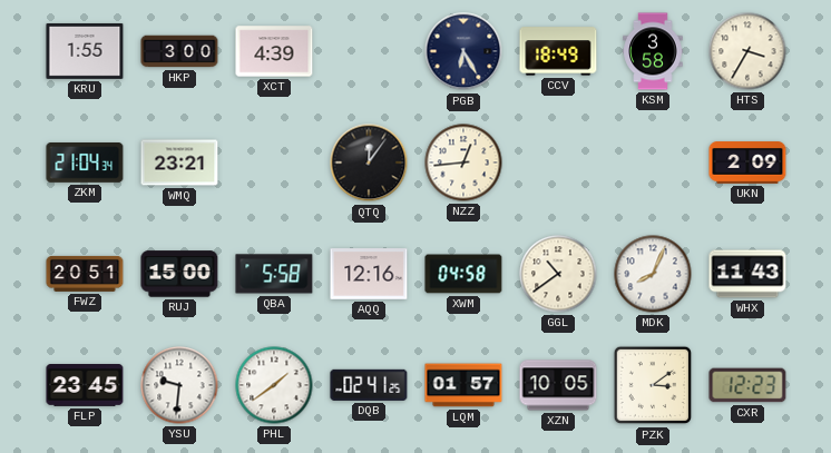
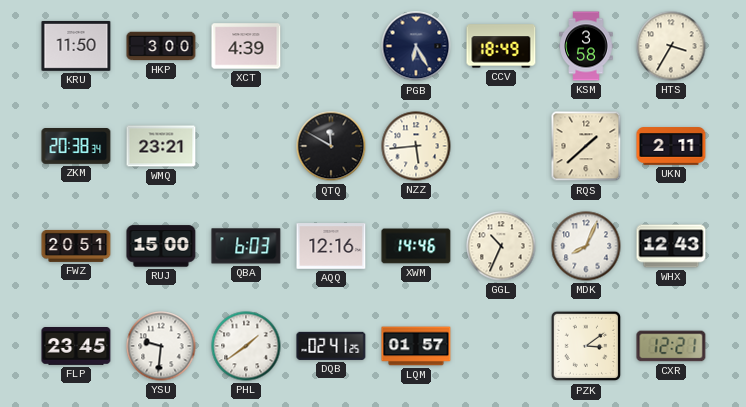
KRU: 1:55 -> 11:50
ZKM: 21:04 -> 20:38
QTQ: 12:06 -> 11:50
NZZ: 12:44 -> 5:44
RQS: none -> 1:38
UKN: 2:09 -> 2:11
QBA: 5:58 -> 6:03
XWM: 04:58 -> 14:46
GGL: 10:39 -> 10:34
WHX: 11:43 -> 12:43
XZN: 10:05 -> none
CXR: 12:23 -> 12:21
